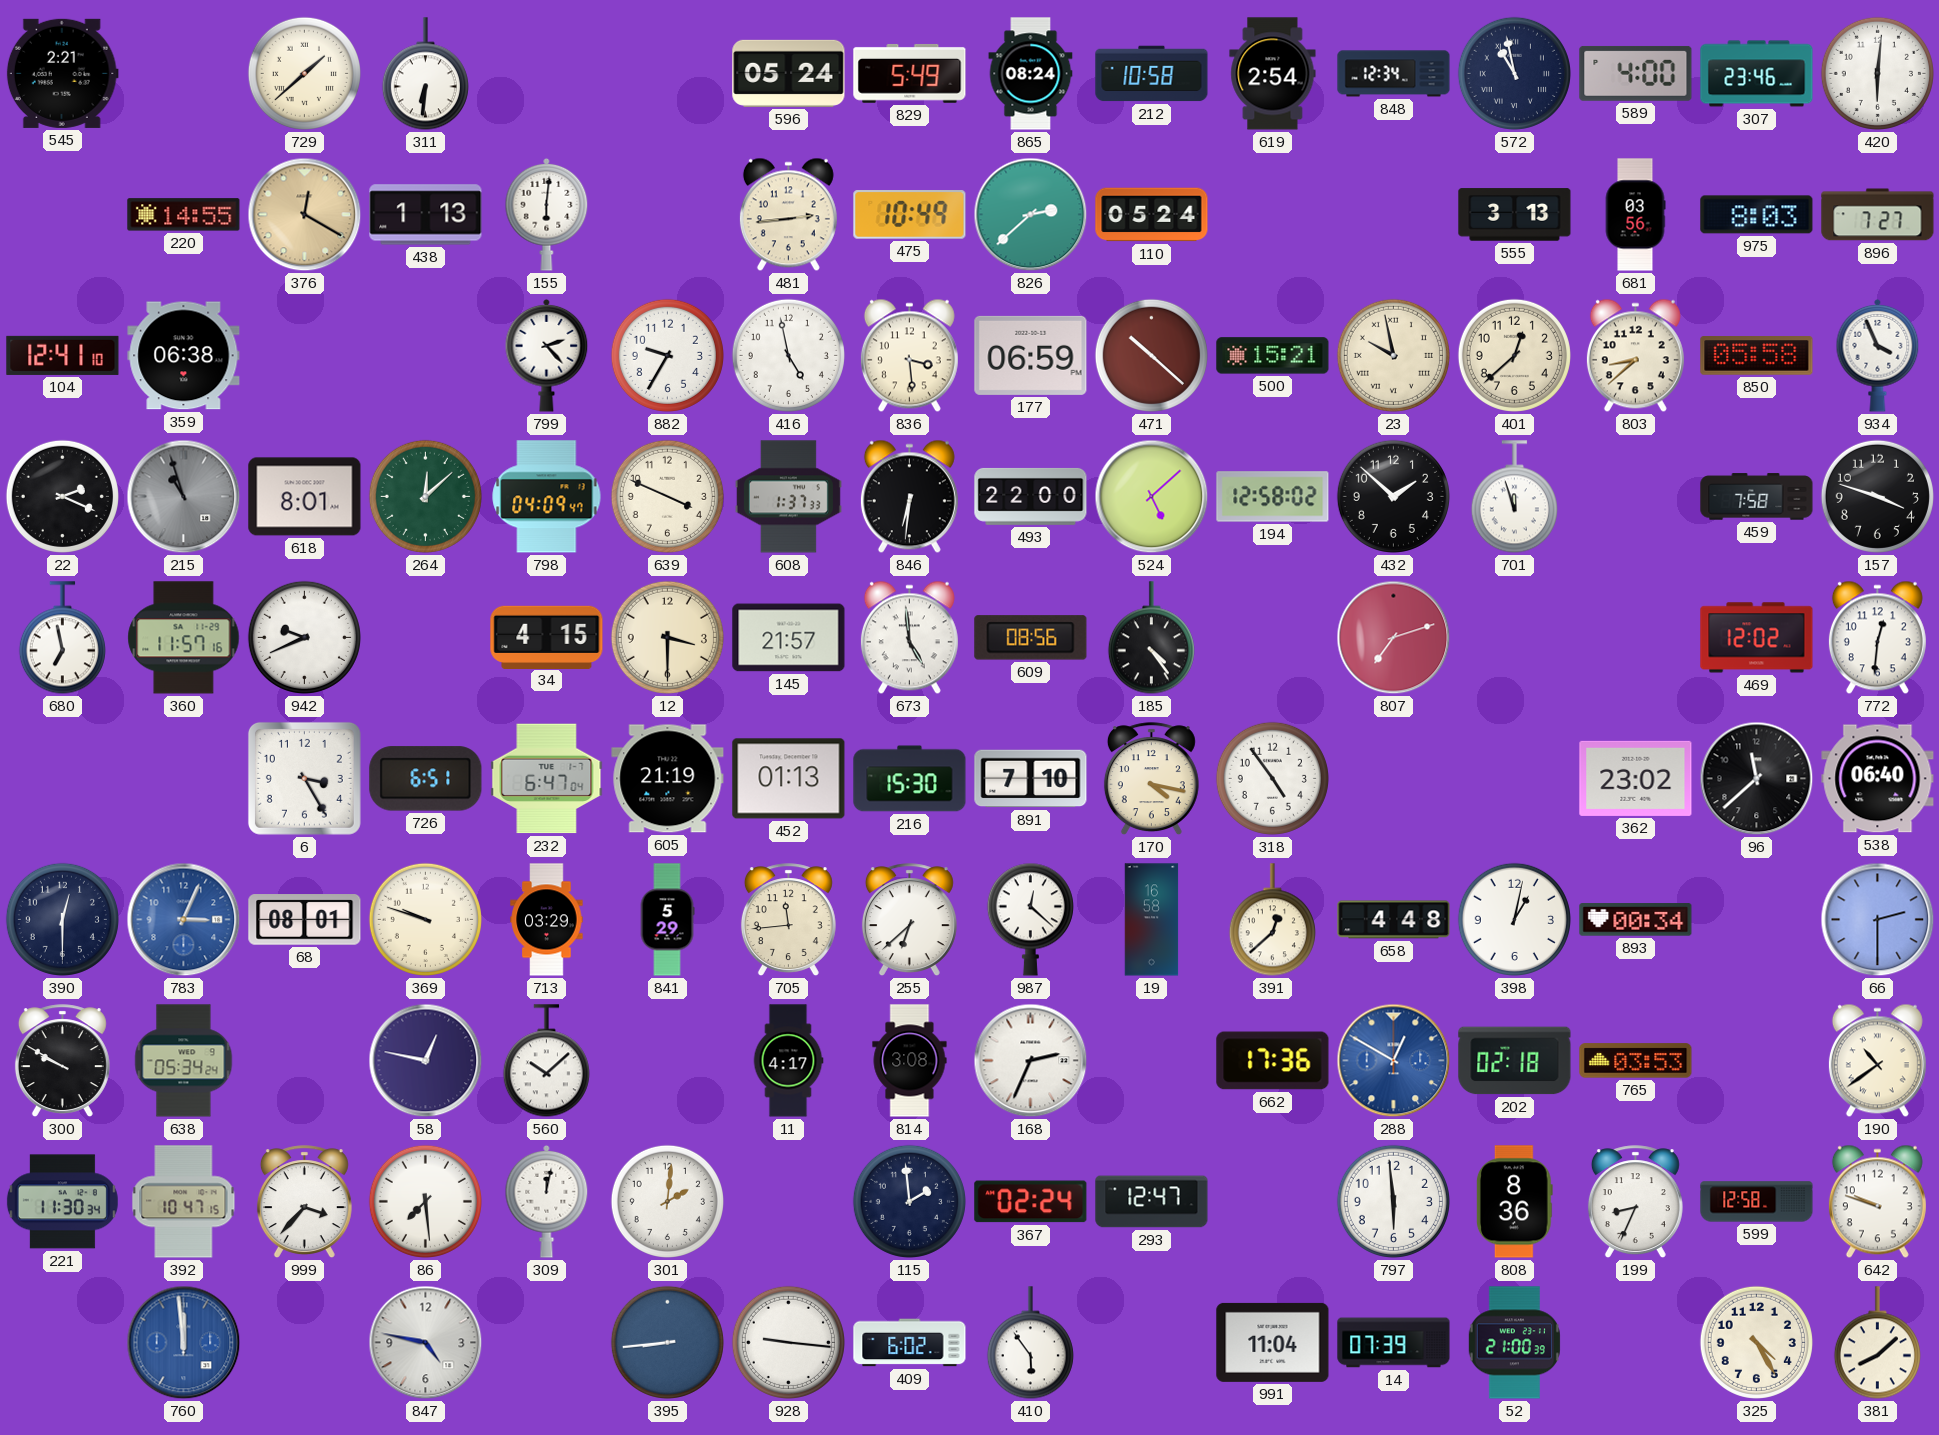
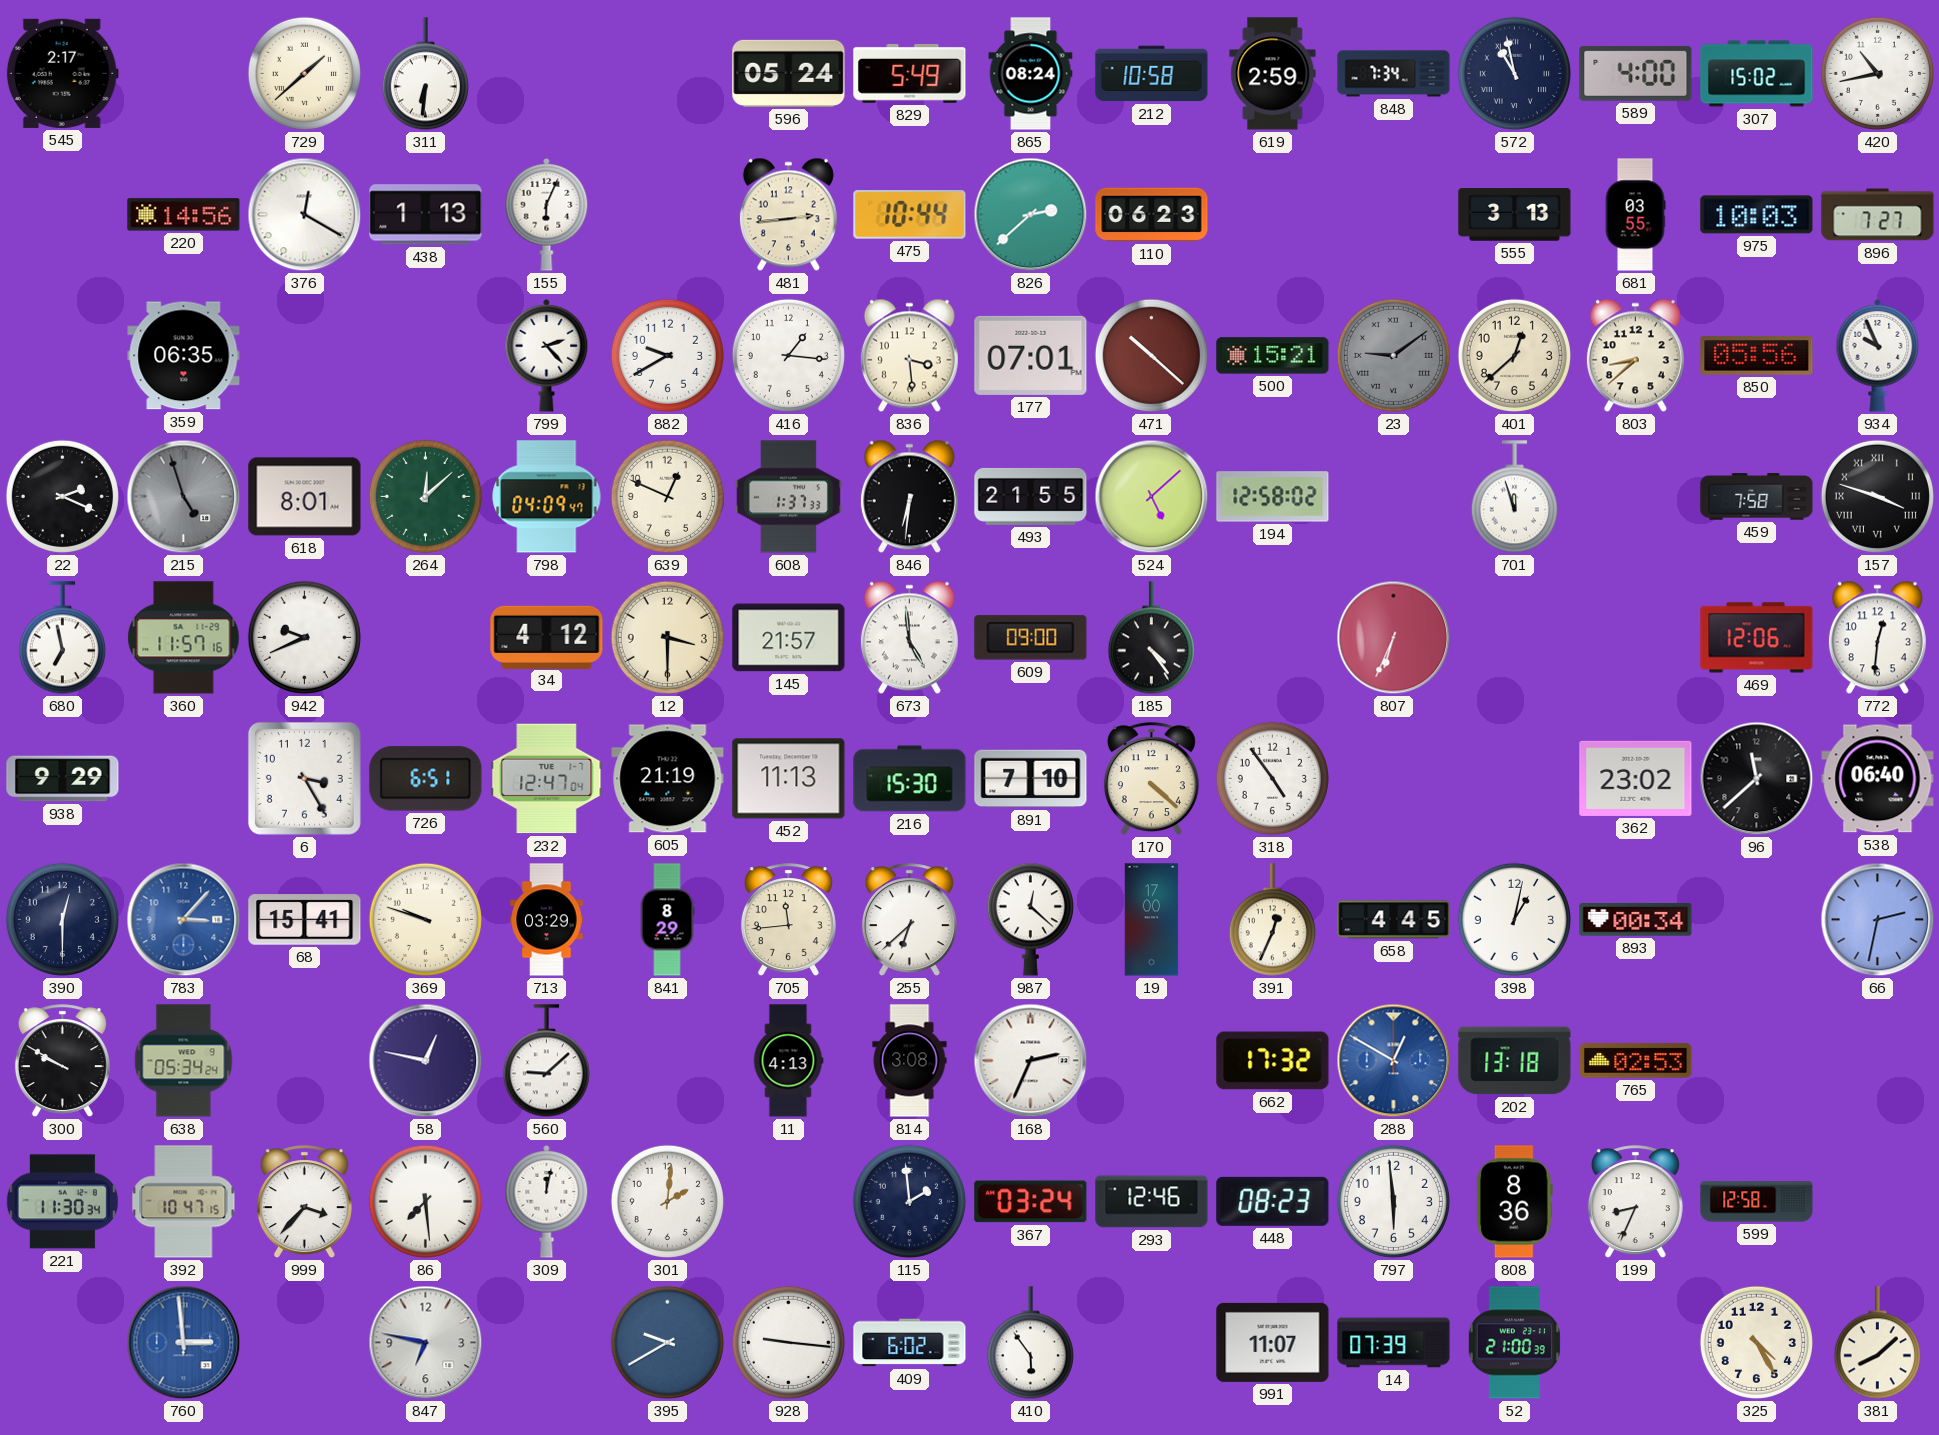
545: 2:21 -> 2:17
619: 2:54 -> 2:59
848: 12:34 -> 7:34
307: 23:46 -> 15:02
420: 6:01 -> 10:43
220: 14:55 -> 14:56
376 dial: champagne -> white
155: 6:01 -> 6:04
475: 10:49 -> 10:44
110: 05:24 -> 06:23
681: 03:56 -> 03:55
975: 8:03 -> 10:03
104: 12:41 -> none
359: 06:38 -> 06:35
882: 9:35 -> 9:40
416: 4:58 -> 1:16
177: 06:59 -> 07:01
23: 9:58 -> 9:09
23 dial: cream -> grey
850: 05:58 -> 05:56
934: 3:56 -> 9:56
215: 10:57 -> 4:57
639: 3:49 -> 12:49
493: 22:00 -> 21:55
432: 1:52 -> none
157 numerals: Arabic -> Roman
34: 4:15 -> 4:12
609: 08:56 -> 09:00
807: 7:12 -> 6:34
469: 12:02 -> 12:06
938: none -> 9:29
232: 6:47 -> 12:47
452: 01:13 -> 11:13
170: 4:17 -> 4:22
783: 3:04 -> 3:07
68: 08:01 -> 15:41
841: 5:29 -> 8:29
19: 16:58 -> 17:00
391: 12:38 -> 12:34
658: 4:48 -> 4:45
66: 2:30 -> 2:32
560: 10:08 -> 9:08
11: 4:17 -> 4:13
662: 17:36 -> 17:32
202: 02:18 -> 13:18
765: 03:53 -> 02:53
190: 10:39 -> none
367: 02:24 -> 03:24
293: 12:47 -> 12:46
448: none -> 08:23
642: 9:48 -> none
760: 11:59 -> 2:59
847: 4:47 -> 6:47
395: 8:44 -> 9:40
991: 11:04 -> 11:07
